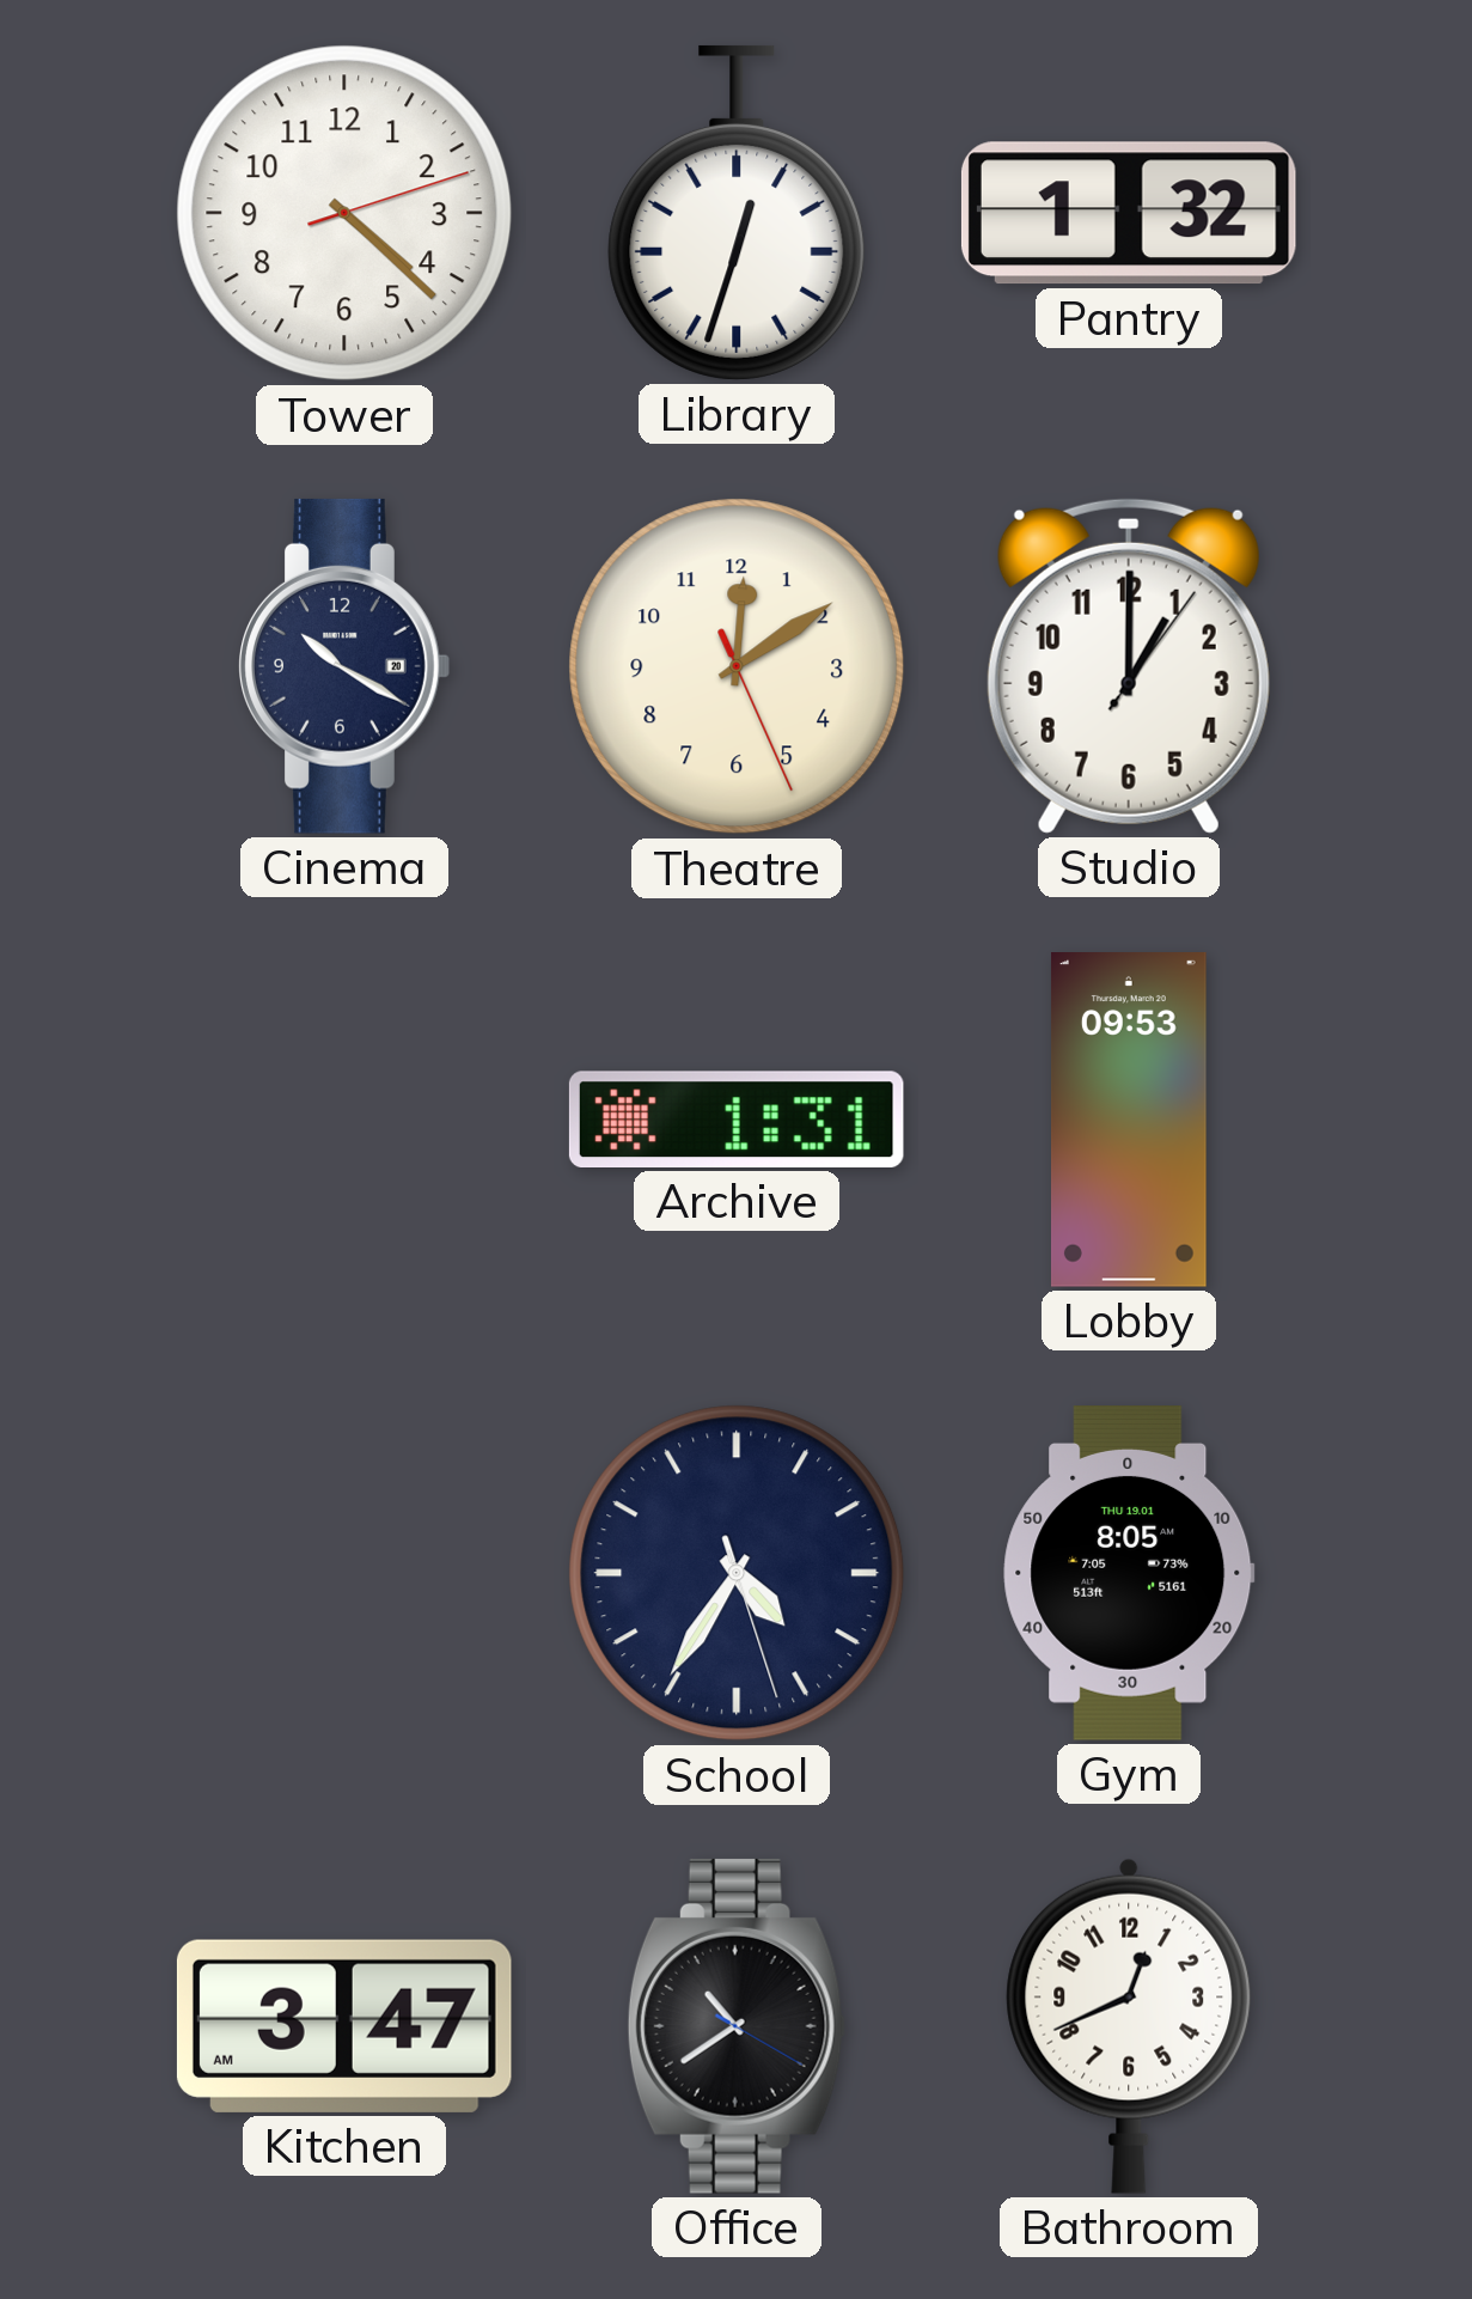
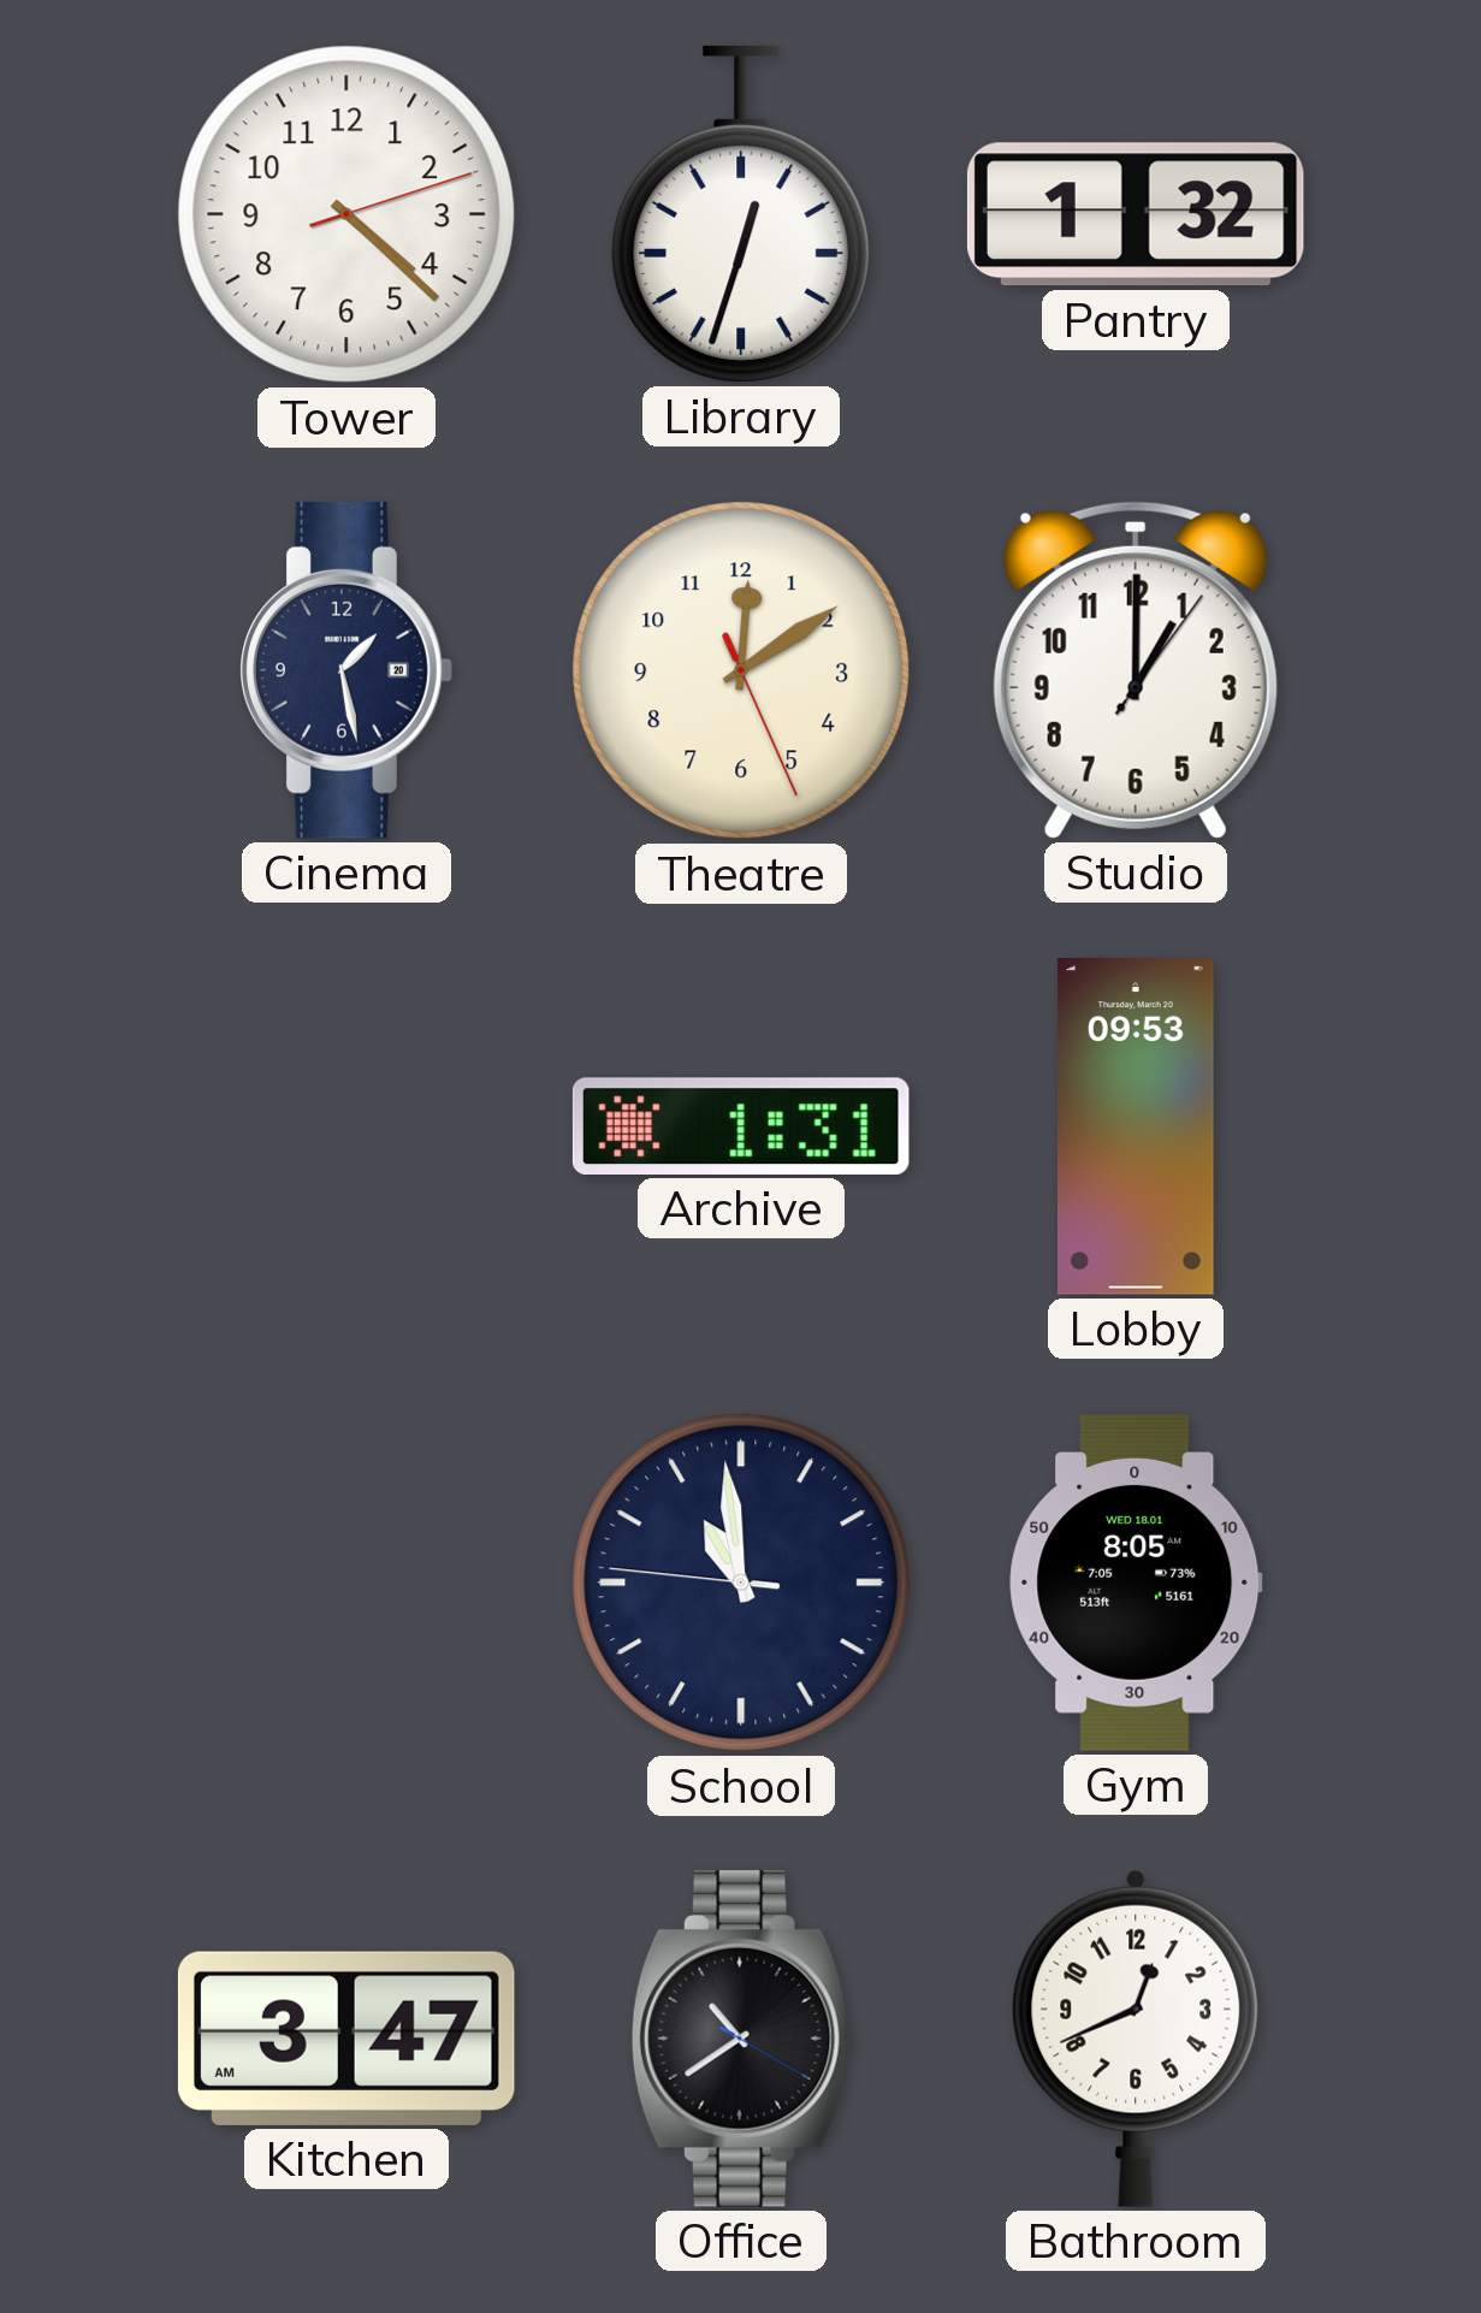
Cinema: 10:20 -> 1:28
School: 4:35 -> 10:58
Gym date: THU 19.01 -> WED 18.01
